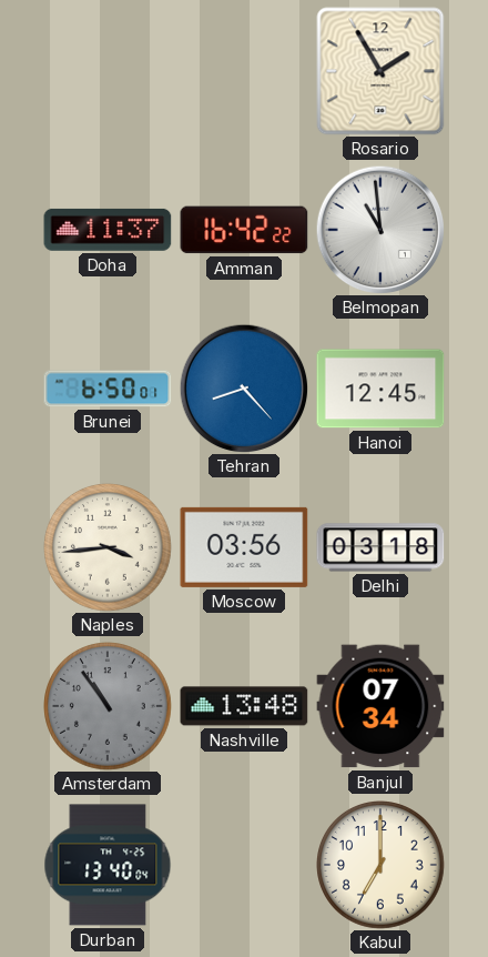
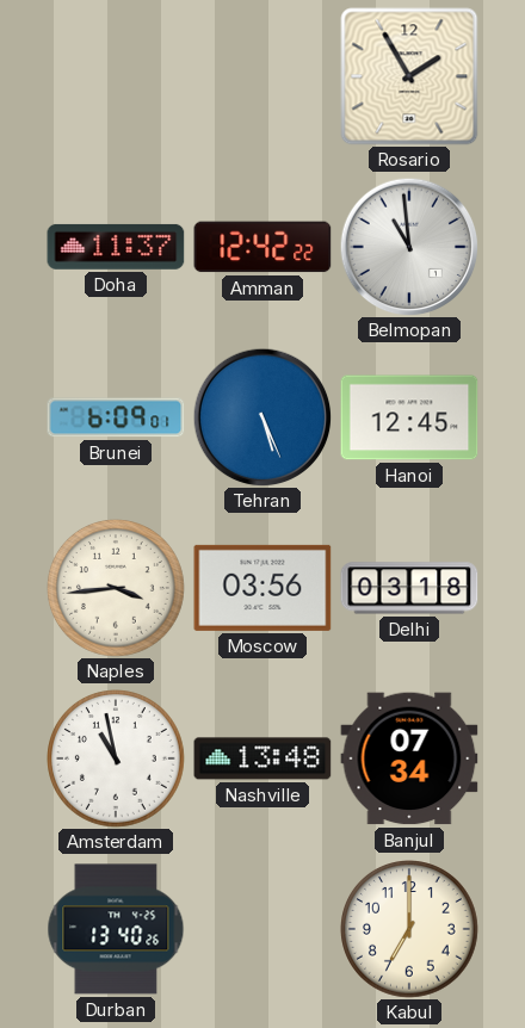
Amman: 16:42 -> 12:42
Brunei: 6:50 -> 6:09
Tehran: 8:23 -> 5:26
Amsterdam: 10:54 -> 10:58
Amsterdam dial: grey -> white
Durban: 13:40:04 -> 13:40:26
